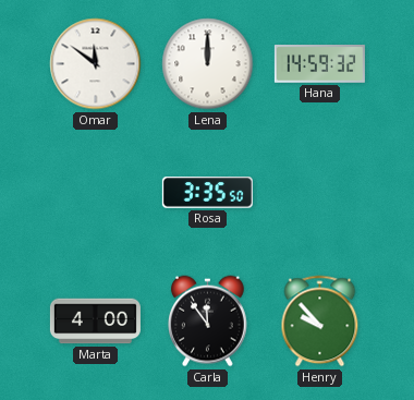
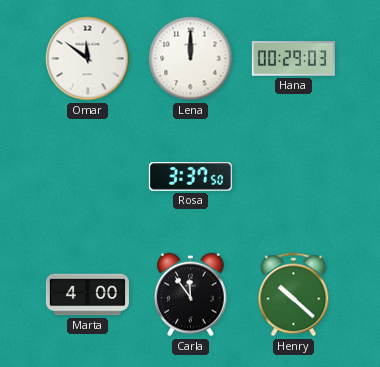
Hana: 14:59 -> 00:29
Rosa: 3:35 -> 3:37
Henry: 9:53 -> 10:22
